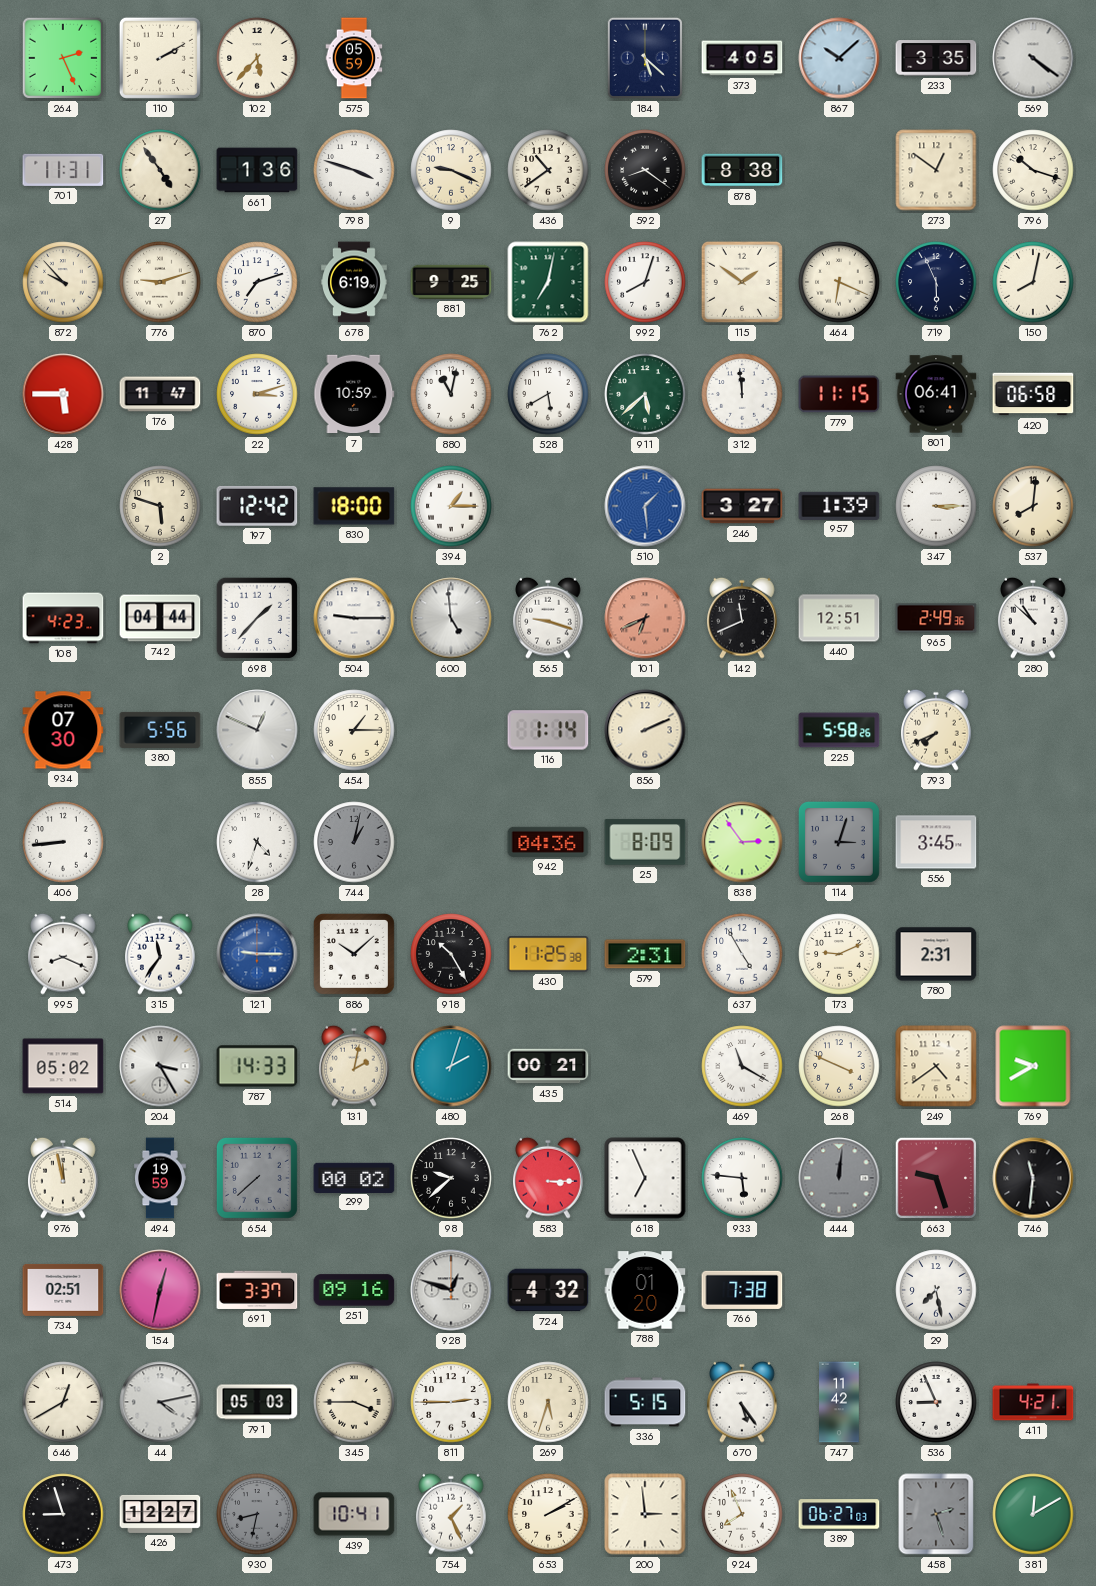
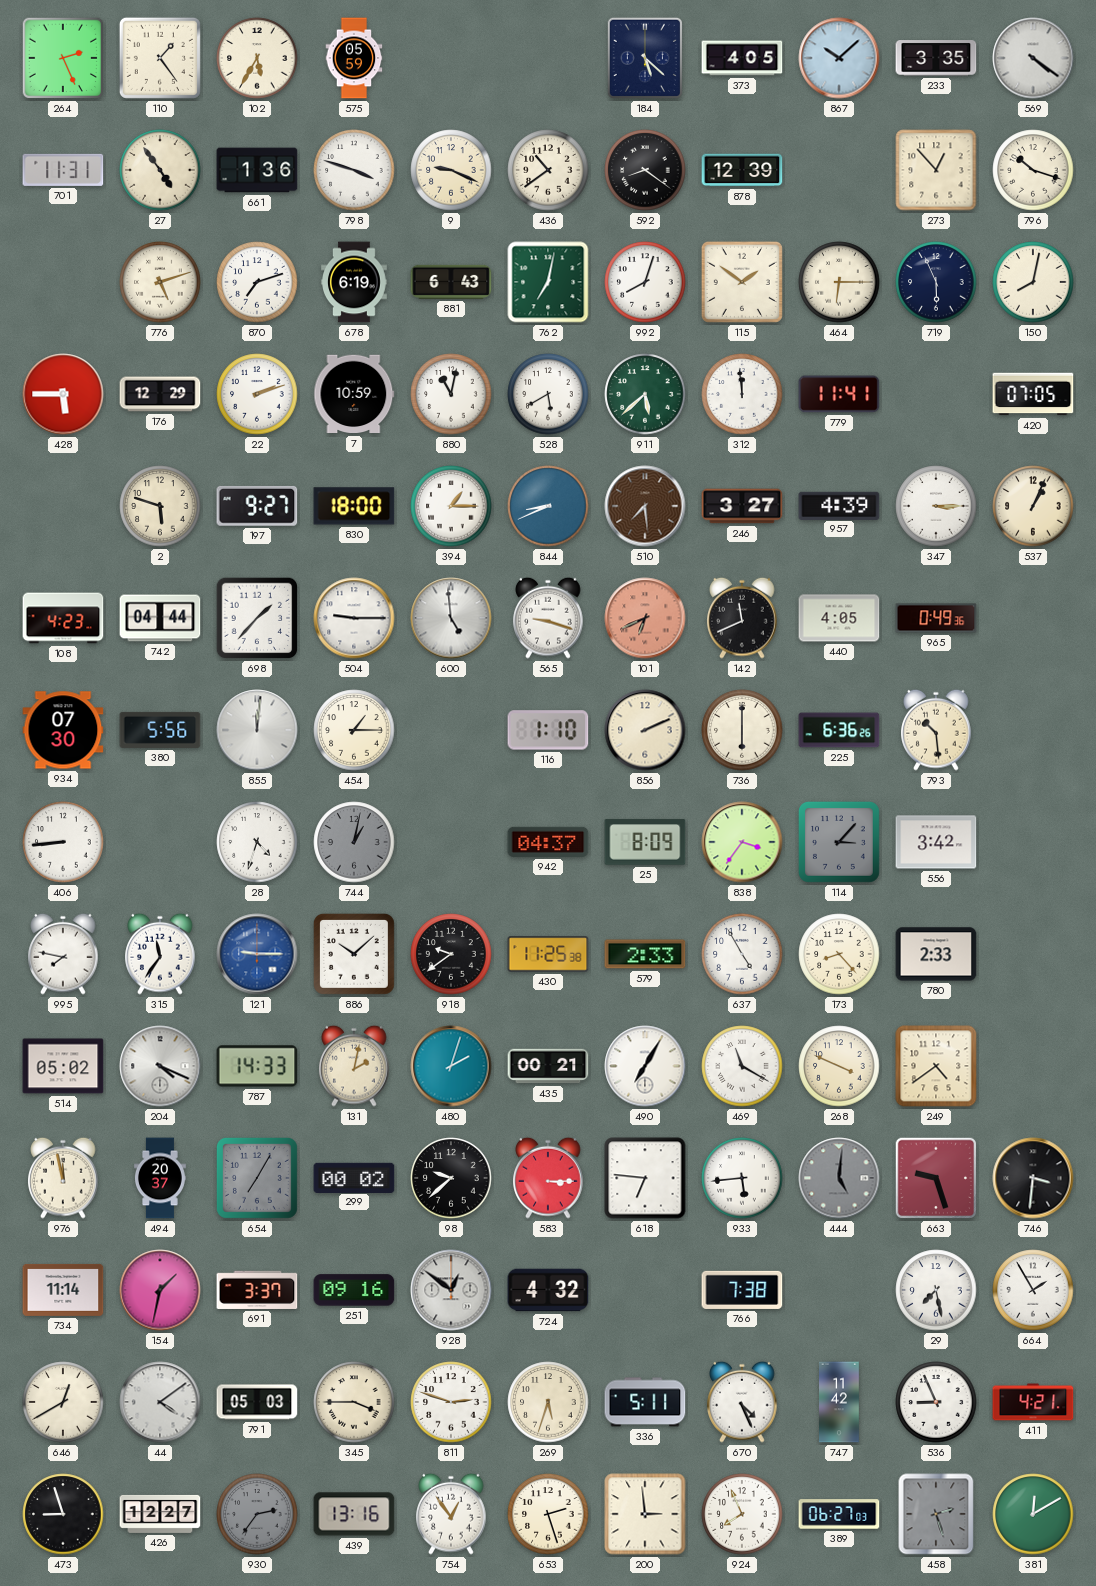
110: 2:10 -> 1:24
102: 5:37 -> 5:35
878: 8:38 -> 12:39
273: 12:51 -> 12:53
872: 9:53 -> none
776: 9:12 -> 5:12
881: 9:25 -> 6:43
464: 6:19 -> 6:15
176: 11:47 -> 12:29
22: 3:12 -> 2:12
779: 11:15 -> 11:41
801: 06:41 -> none
420: 06:58 -> 07:05
197: 12:42 -> 9:27
844: none -> 8:41
510: 1:29 -> 7:29
510 dial: blue -> brown
957: 1:39 -> 4:39
537: 8:01 -> 1:04
440: 12:51 -> 4:05
965: 2:49 -> 0:49
280: 10:52 -> none
855: 12:49 -> 12:01
116: 1:14 -> 1:10
736: none -> 6:00
225: 5:58 -> 6:36
793: 7:41 -> 10:29
942: 04:36 -> 04:37
838: 2:54 -> 3:36
114: 3:03 -> 3:07
556: 3:45 -> 3:42
995: 8:19 -> 7:47
918: 10:25 -> 9:39
579: 2:31 -> 2:33
173: 9:11 -> 8:23
780: 2:31 -> 2:33
204: 3:25 -> 4:19
490: none -> 7:05
769: 9:40 -> none
494: 19:59 -> 20:37
654: 7:38 -> 7:05
618: 6:56 -> 6:46
933: 5:46 -> 5:44
444: 12:01 -> 5:01
746: 11:31 -> 3:31
734: 02:51 -> 11:14
154: 12:32 -> 1:32
928: 12:48 -> 12:51
788: 01:20 -> none
664: none -> 1:55
44: 4:13 -> 4:09
811: 2:45 -> 2:48
336: 5:15 -> 5:11
670: 5:24 -> 4:26
930: 8:32 -> 2:36
439: 10:41 -> 13:16
754: 1:26 -> 12:54
653: 2:10 -> 2:27
